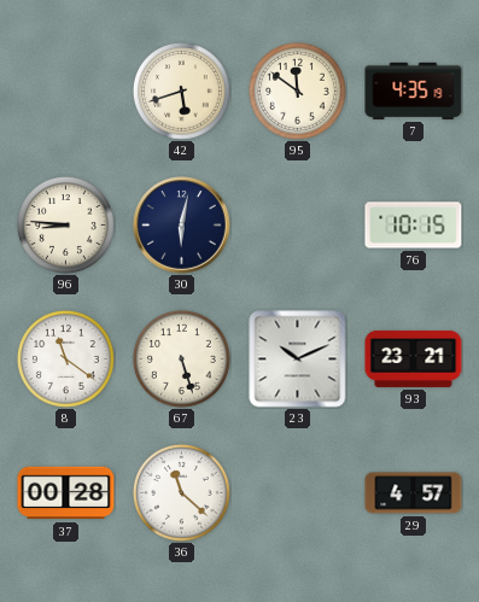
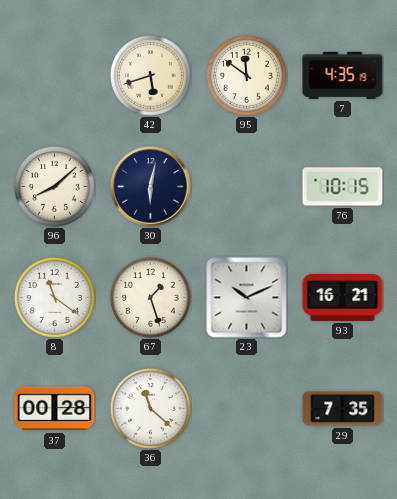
96: 8:46 -> 8:08
67: 5:27 -> 1:27
93: 23:21 -> 16:21
29: 4:57 -> 7:35
